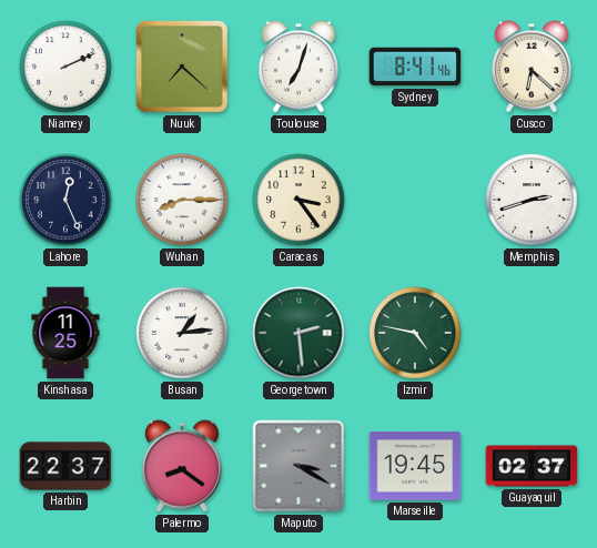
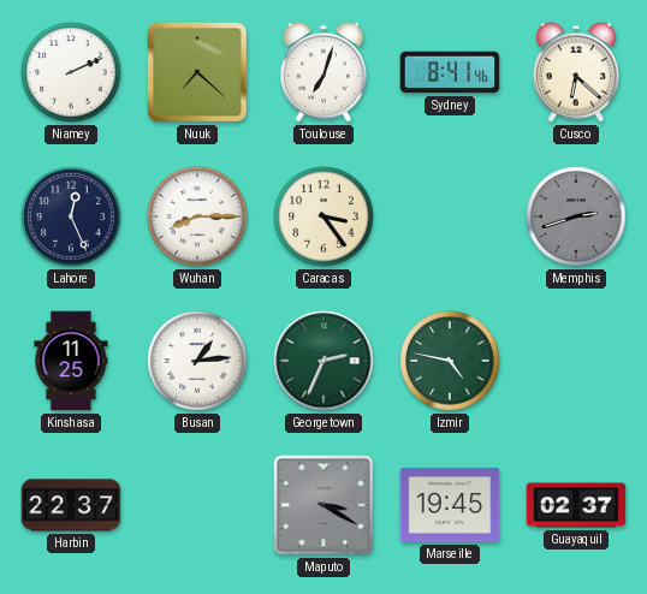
Memphis dial: white -> grey
Georgetown: 2:29 -> 2:34
Palermo: 8:21 -> none
